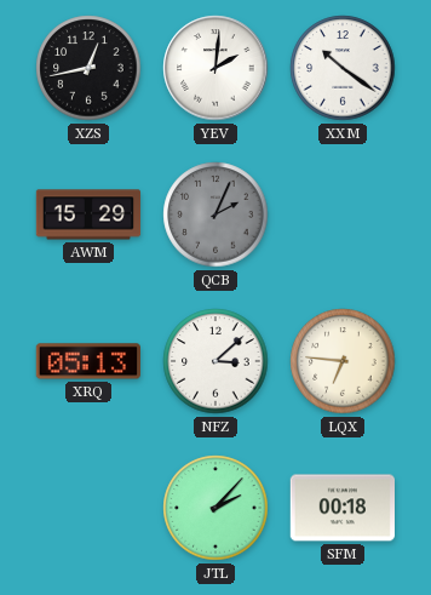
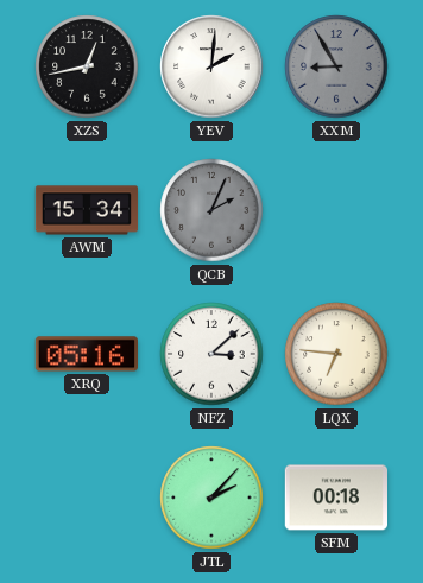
XXM: 10:21 -> 8:55
XXM dial: white -> grey
AWM: 15:29 -> 15:34
XRQ: 05:13 -> 05:16
